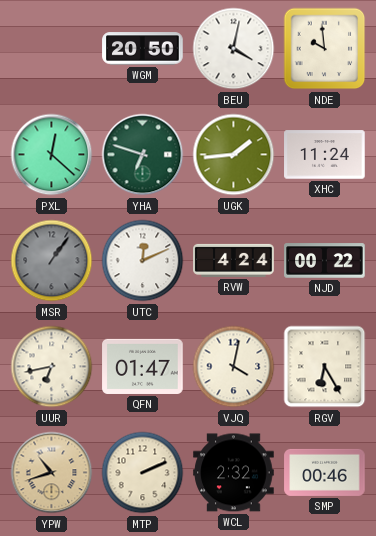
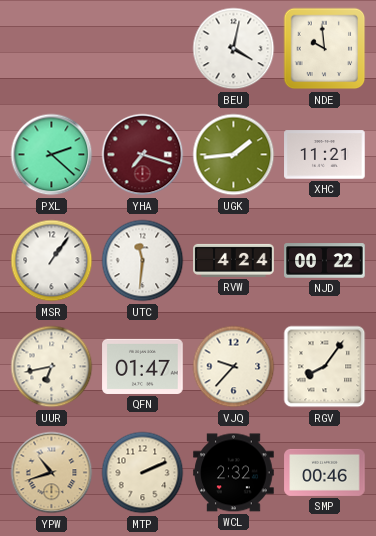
WGM: 20:50 -> none
PXL: 12:22 -> 2:22
YHA: 6:48 -> 7:18
YHA dial: green -> burgundy
XHC: 11:24 -> 11:21
MSR dial: grey -> white
UTC: 12:11 -> 11:31
VJQ: 4:02 -> 9:37
RGV: 6:25 -> 8:06
